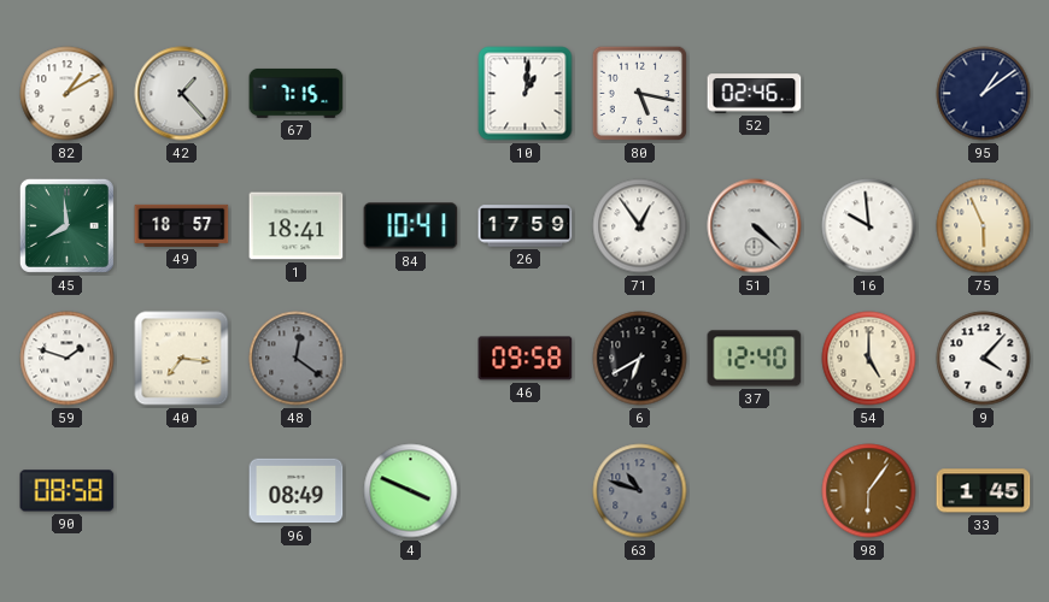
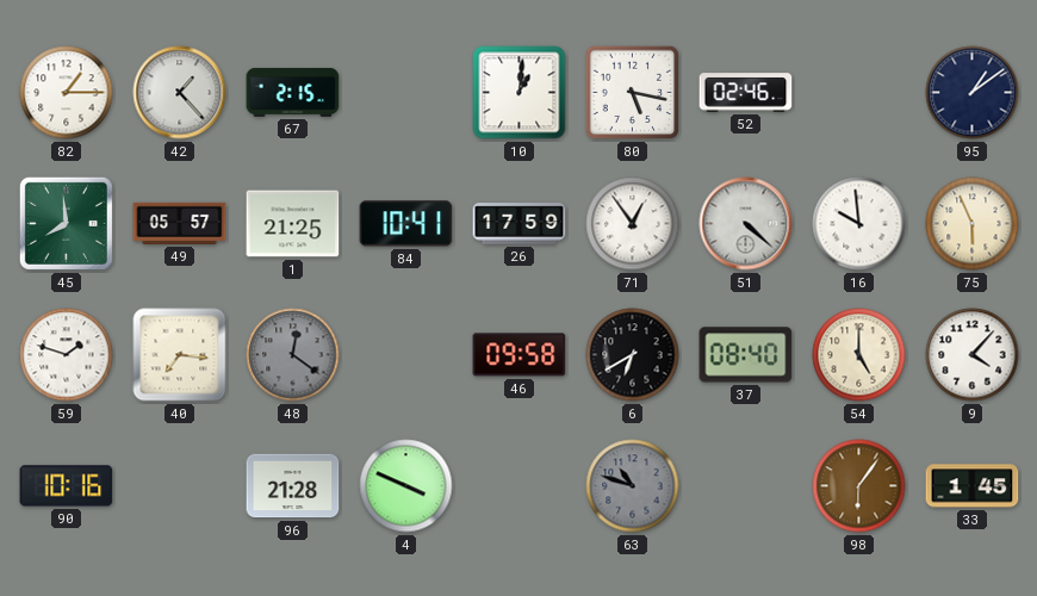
82: 1:10 -> 1:15
67: 7:15 -> 2:15
49: 18:57 -> 05:57
1: 18:41 -> 21:25
37: 12:40 -> 08:40
90: 08:58 -> 10:16
96: 08:49 -> 21:28
